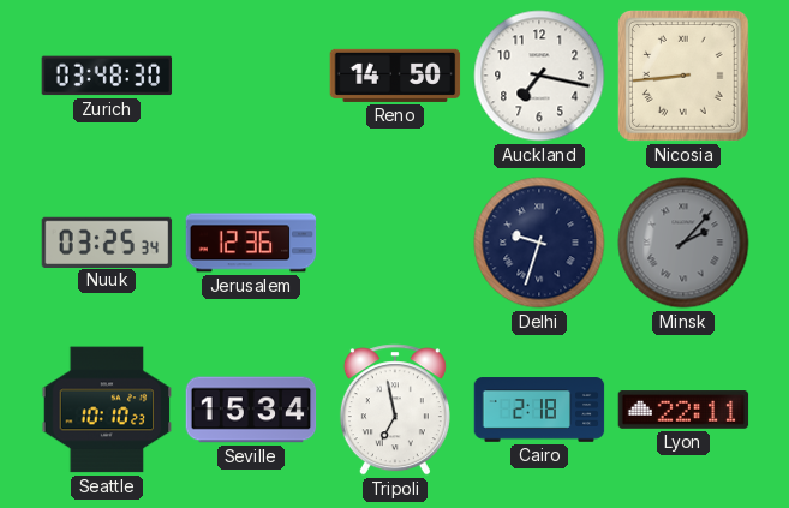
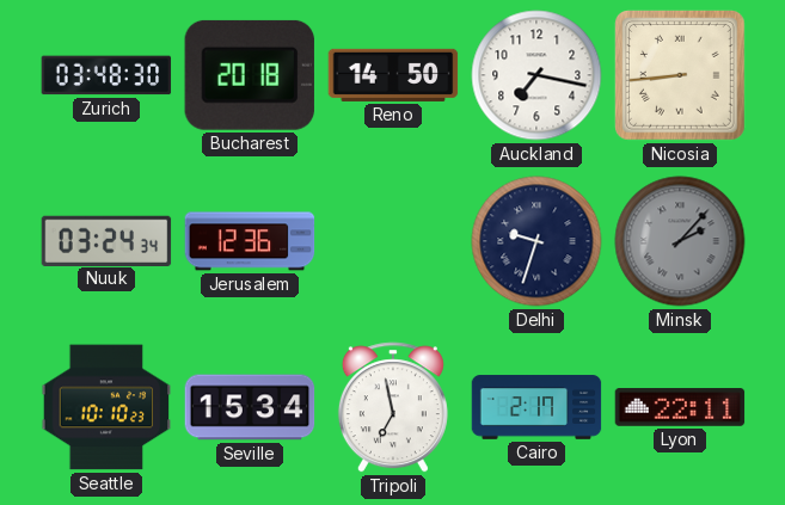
Bucharest: none -> 20:18
Nuuk: 03:25 -> 03:24
Cairo: 2:18 -> 2:17
